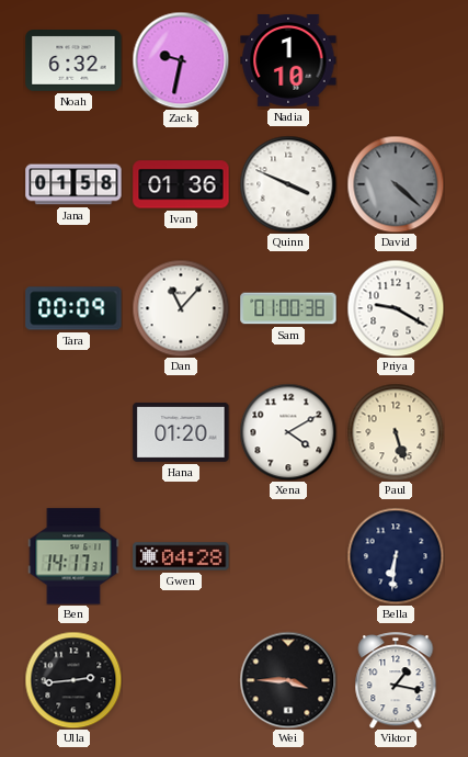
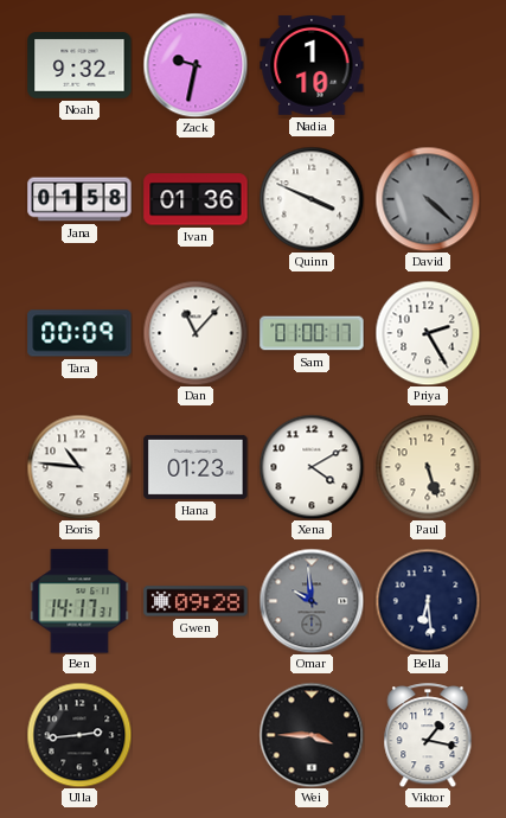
Noah: 6:32 -> 9:32
Sam: 01:00:38 -> 01:00:17
Priya: 9:20 -> 2:25
Boris: none -> 10:46
Hana: 01:20 -> 01:23
Gwen: 04:28 -> 09:28
Omar: none -> 9:59
Bella: 6:31 -> 6:29
